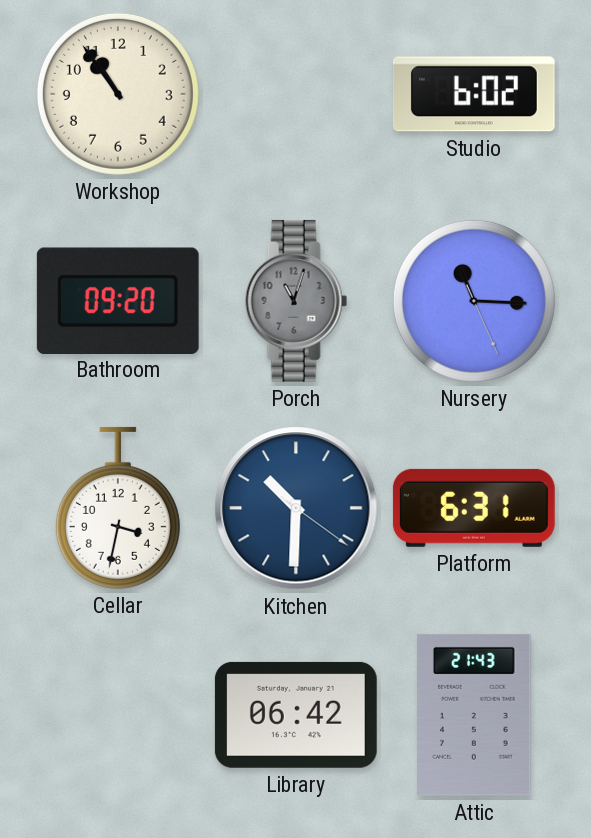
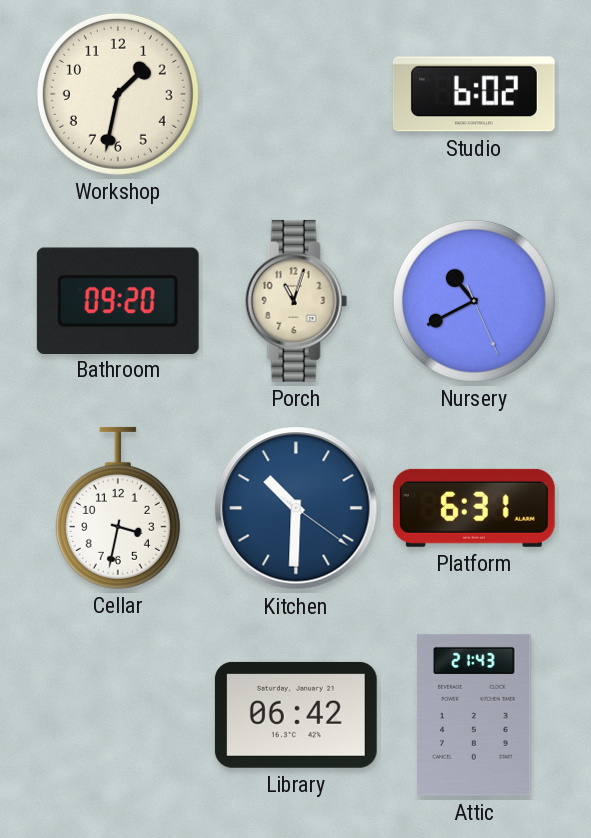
Workshop: 10:54 -> 1:32
Porch dial: grey -> cream
Nursery: 11:15 -> 10:40
